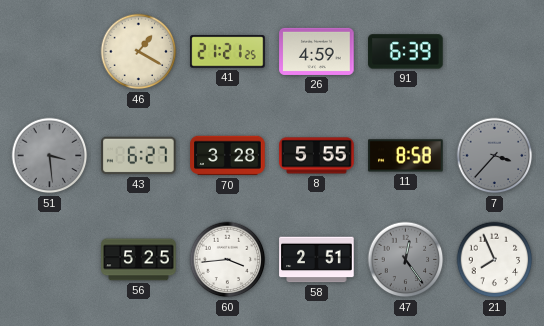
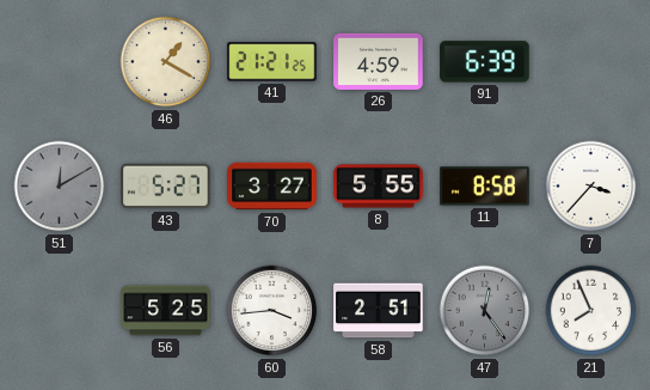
51: 3:29 -> 12:10
43: 6:27 -> 5:27
70: 3:28 -> 3:27
7 dial: grey -> white
